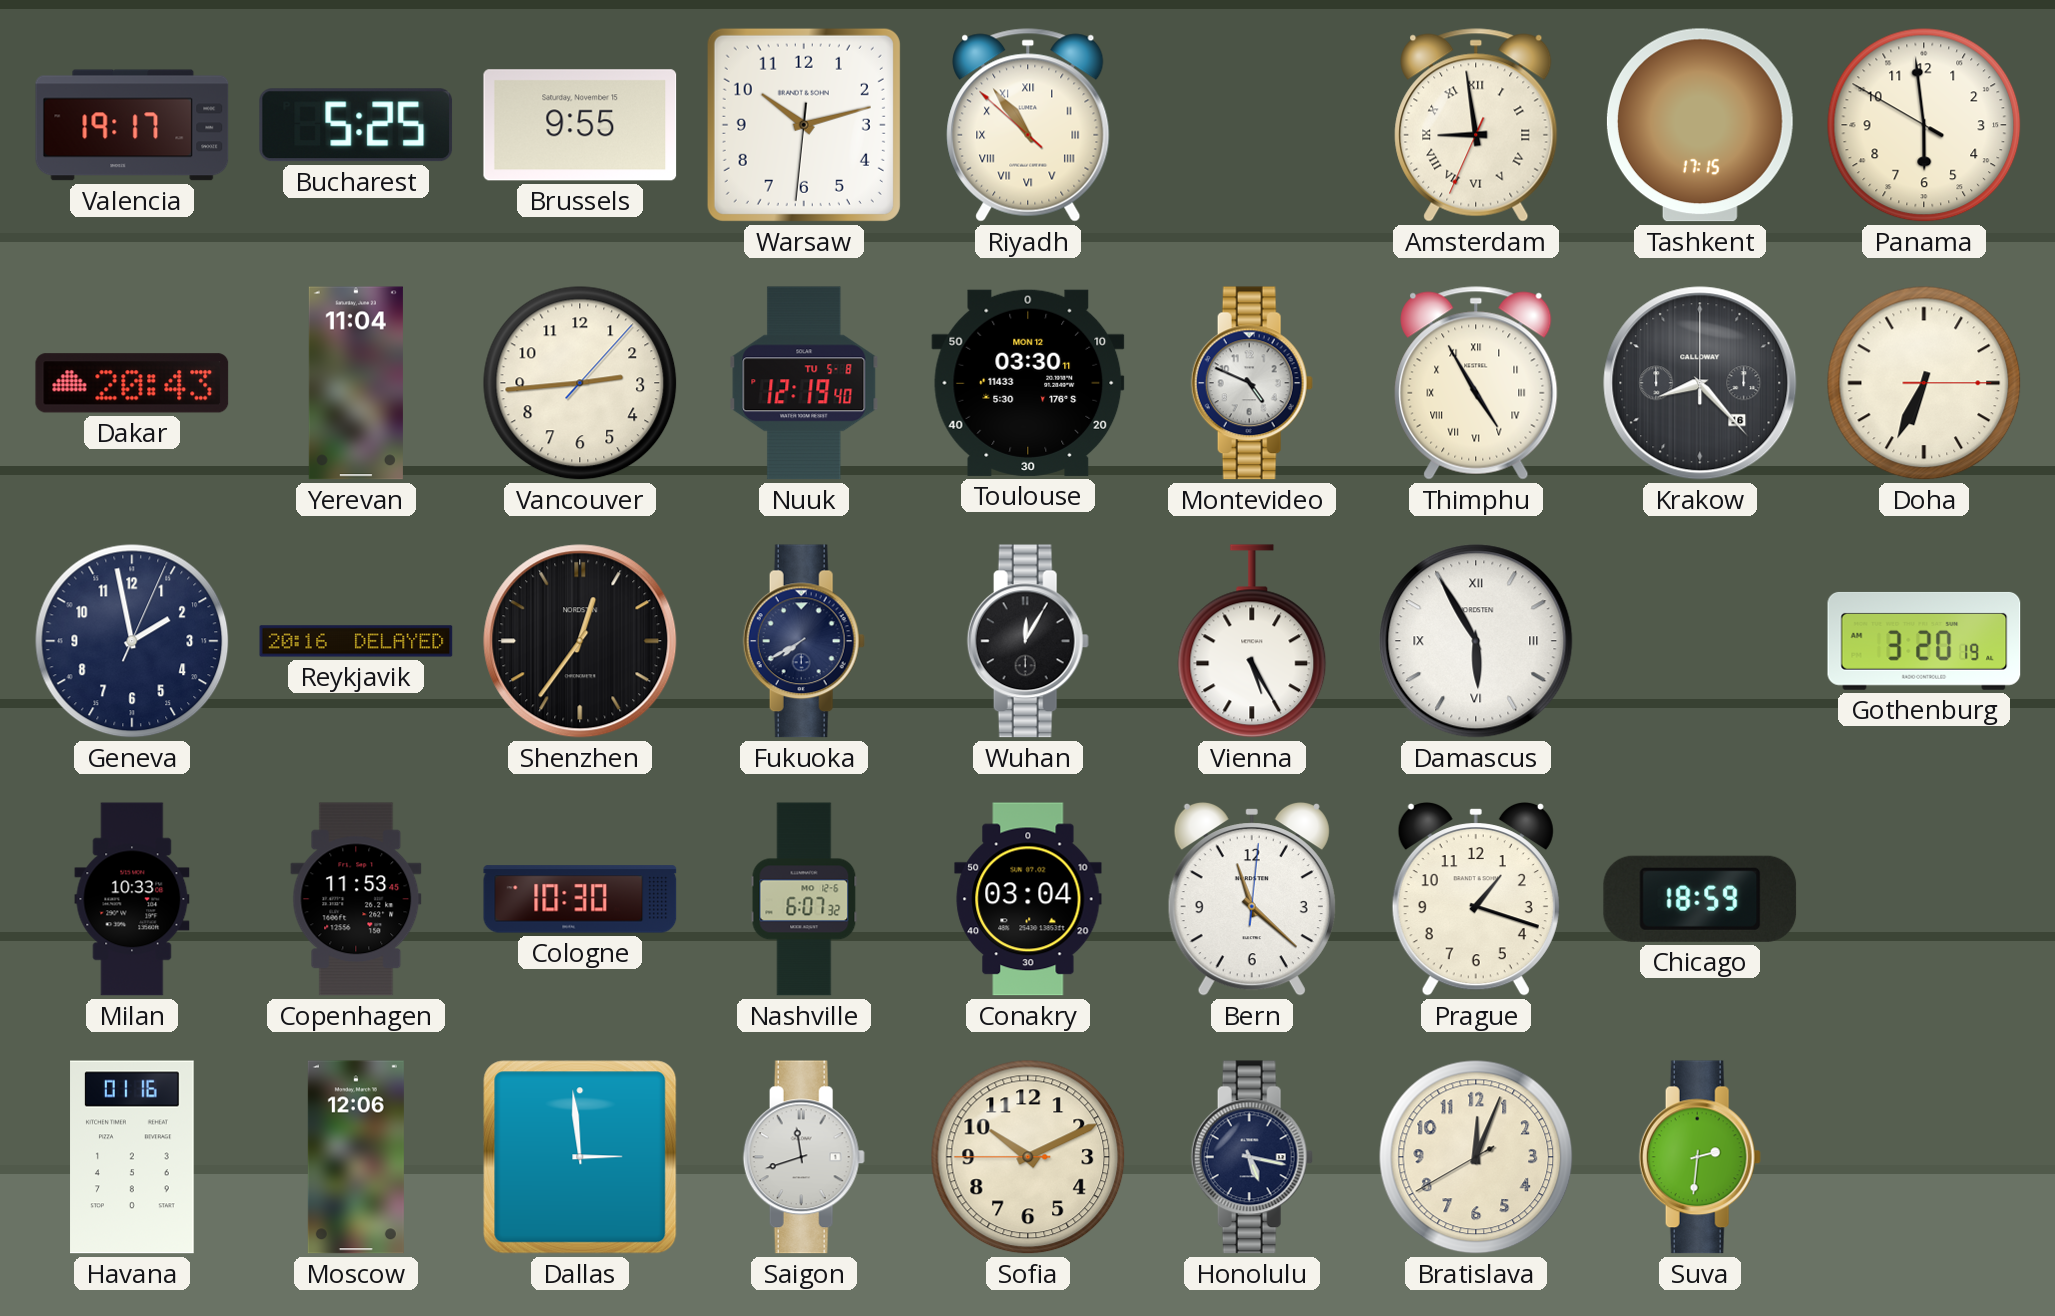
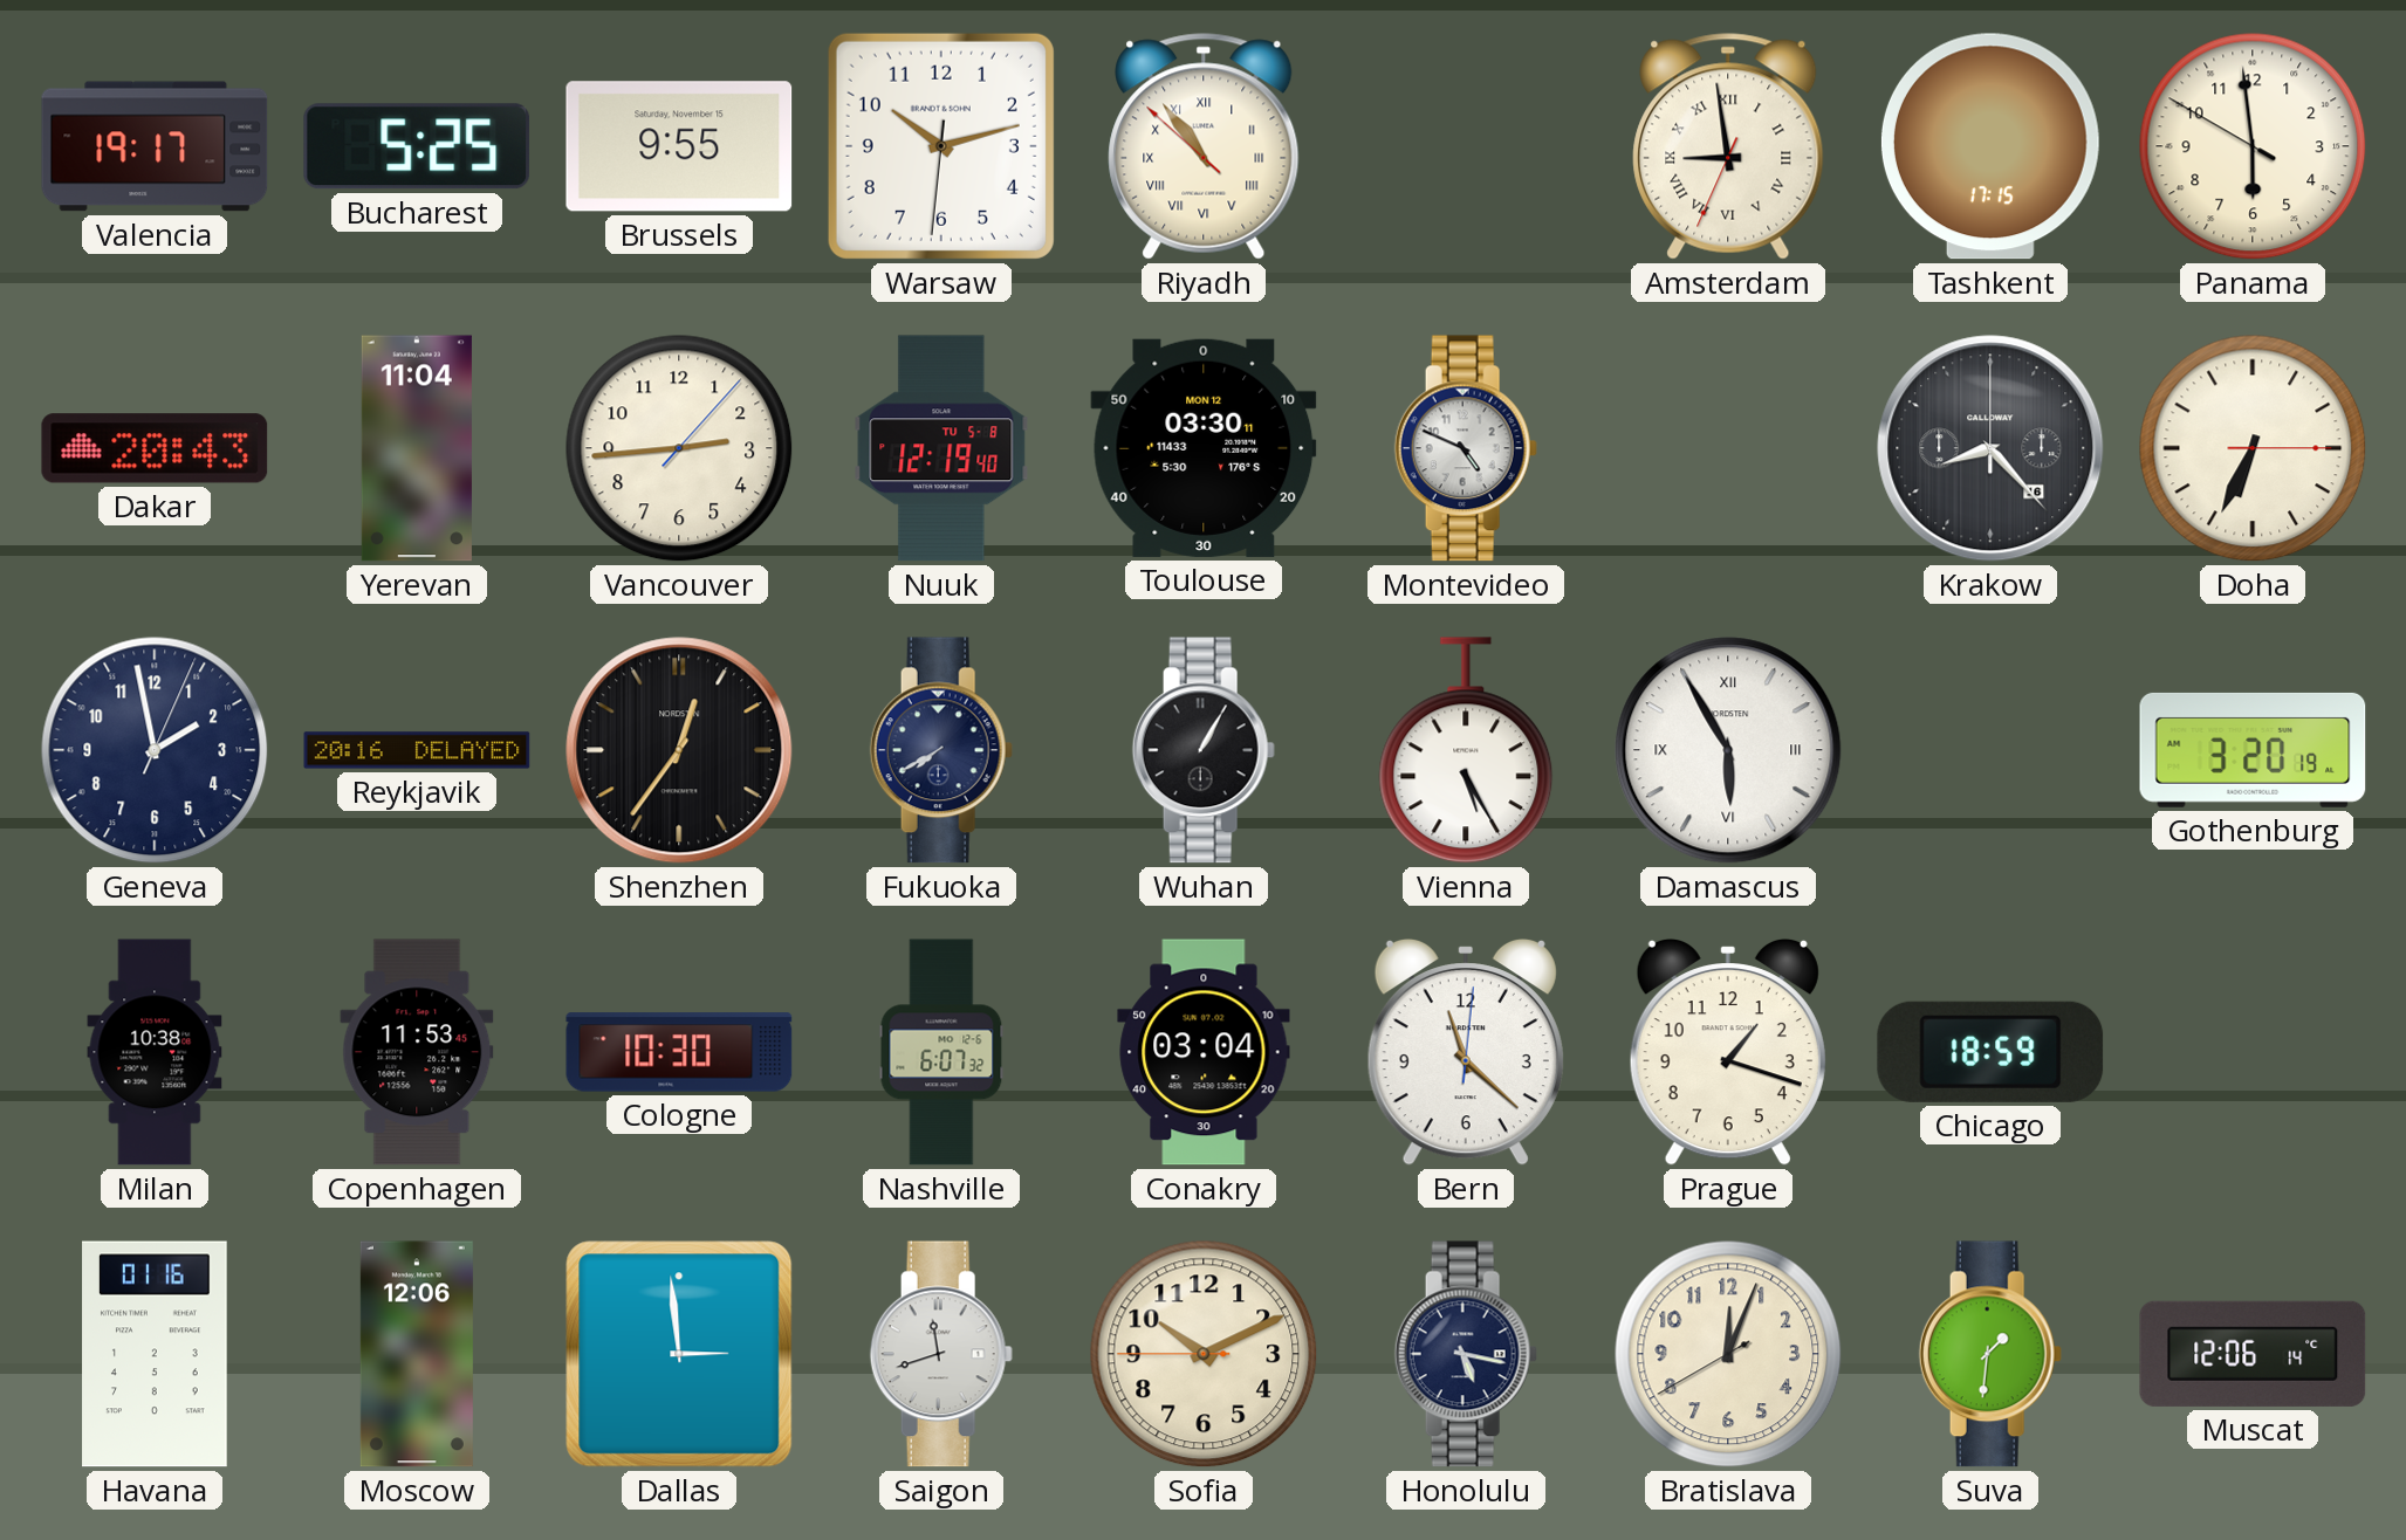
Thimphu: 4:55 -> none
Wuhan: 12:05 -> 1:05
Milan: 10:33 -> 10:38
Suva: 2:31 -> 1:31
Muscat: none -> 12:06
